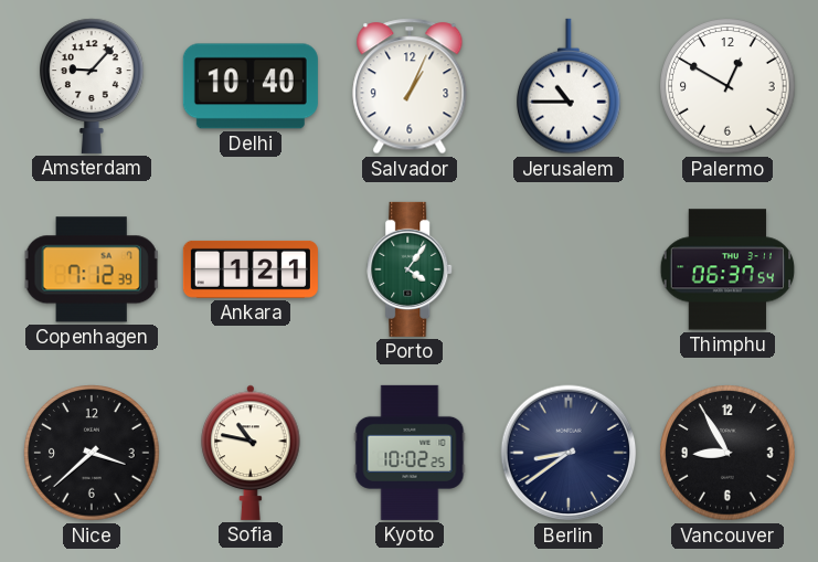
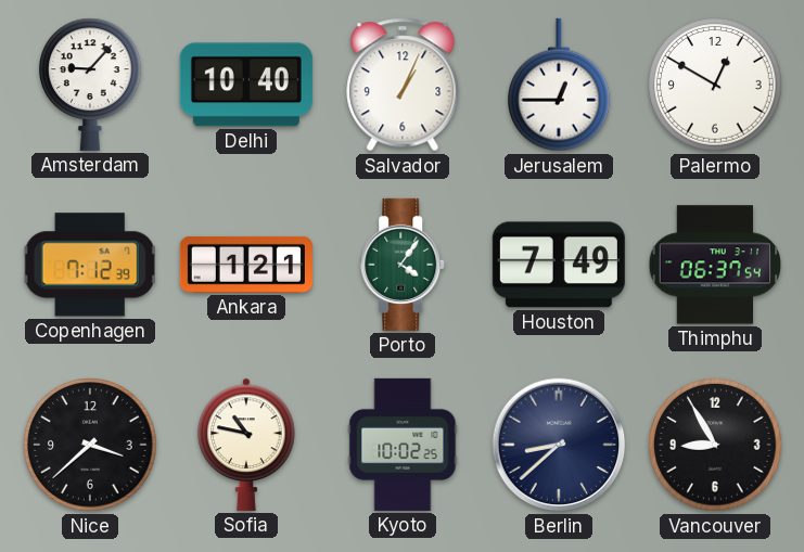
Jerusalem: 10:45 -> 12:45
Houston: none -> 7:49
Berlin: 8:39 -> 8:38
